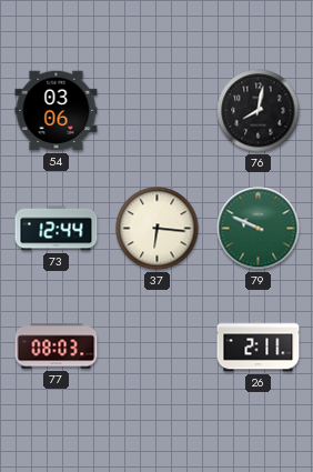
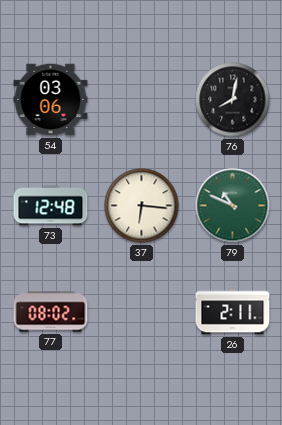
73: 12:44 -> 12:48
79: 9:49 -> 10:49
77: 08:03 -> 08:02
